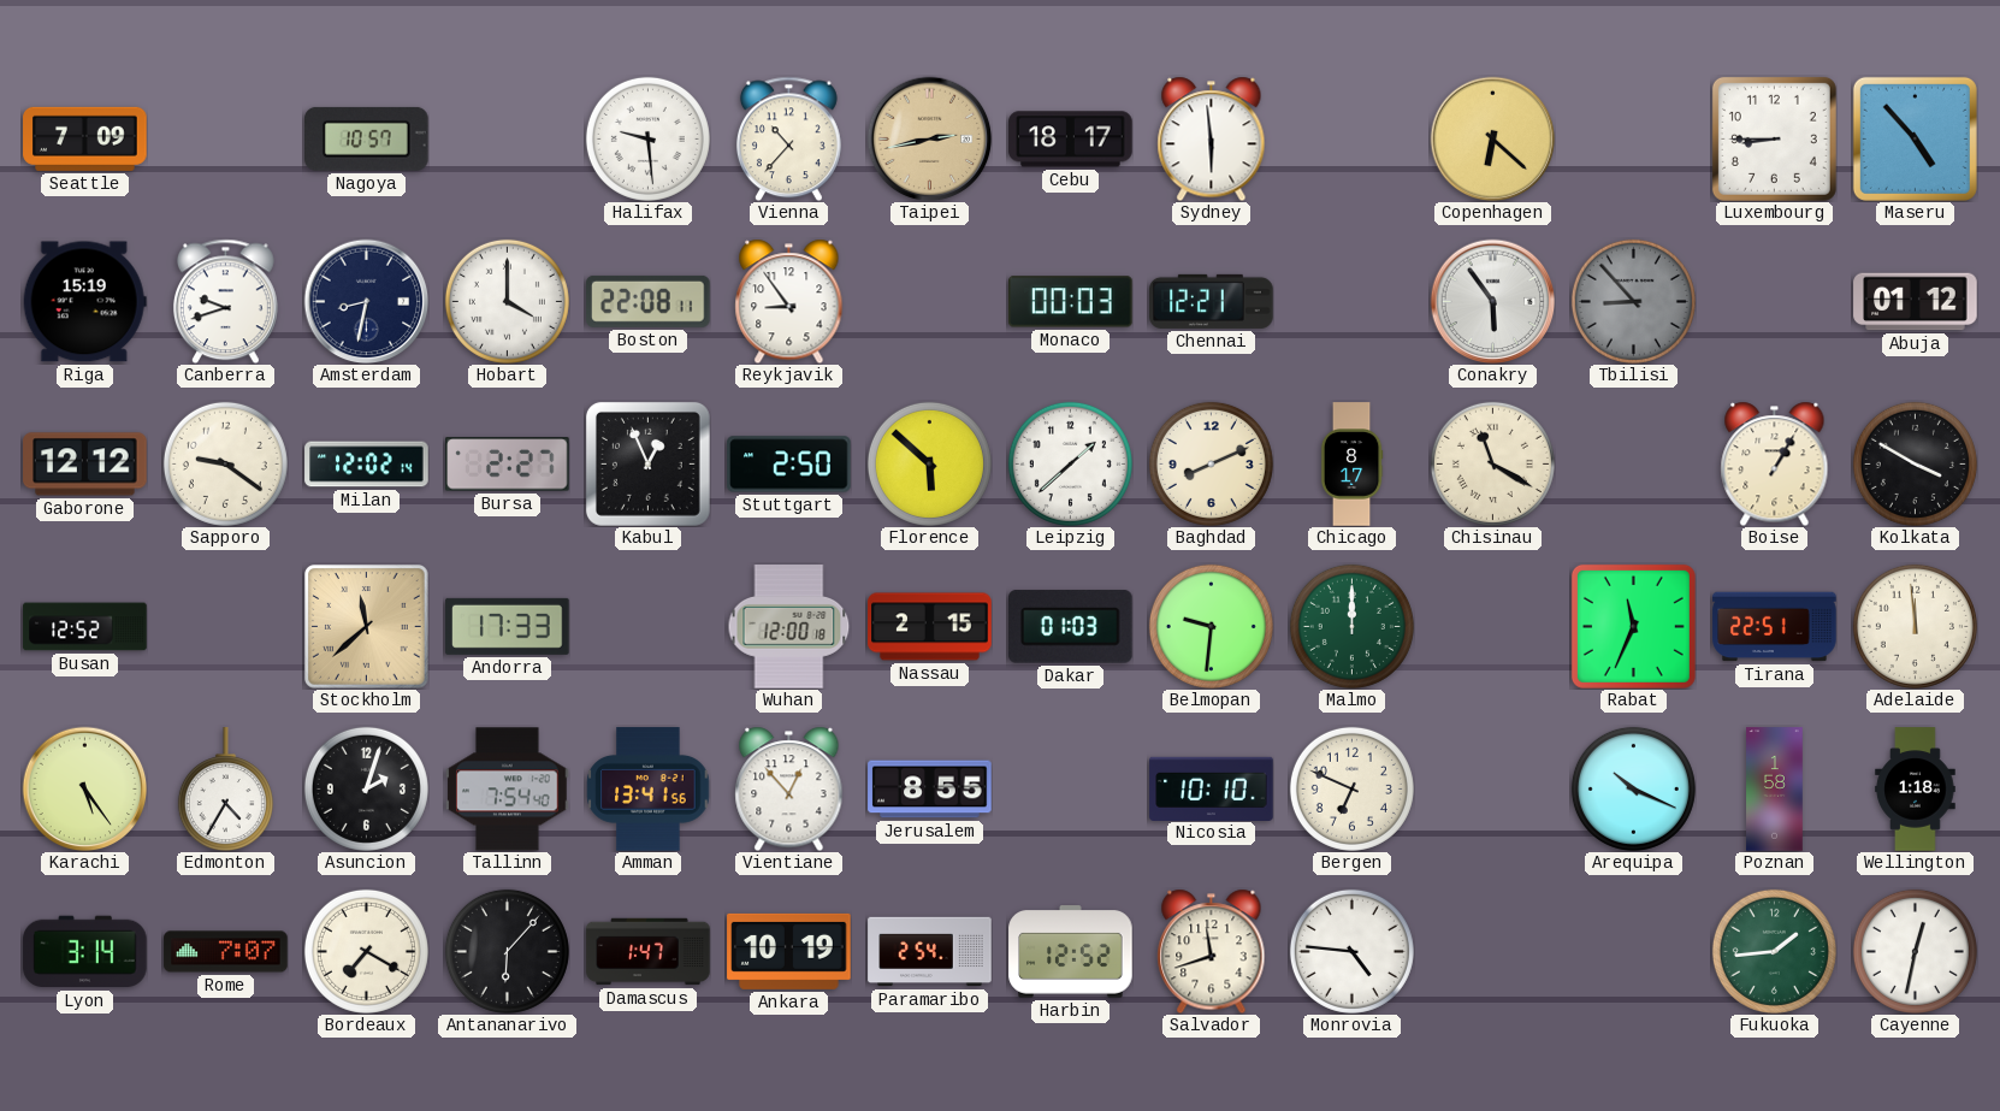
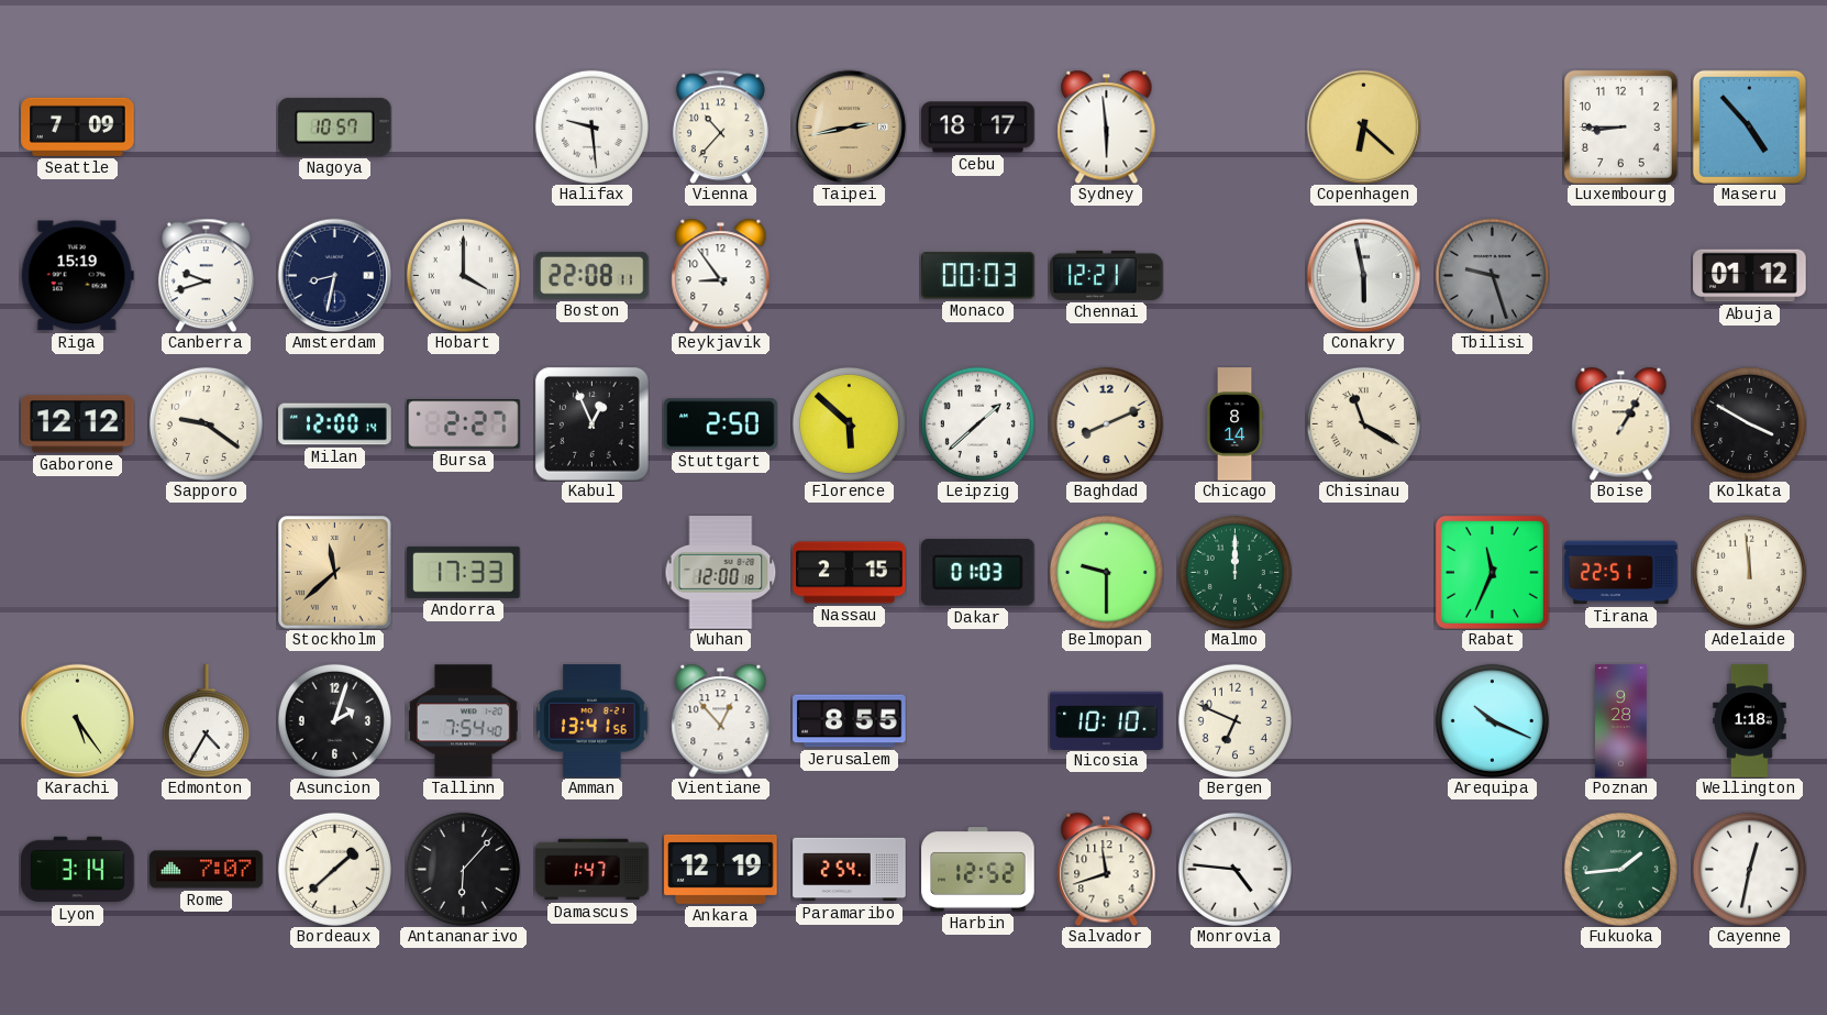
Conakry: 5:54 -> 5:58
Tbilisi: 8:53 -> 9:27
Milan: 12:02 -> 12:00
Chicago: 8:17 -> 8:14
Busan: 12:52 -> none
Belmopan: 9:31 -> 9:30
Poznan: 1:58 -> 9:28
Bordeaux: 7:20 -> 1:38
Ankara: 10:19 -> 12:19
